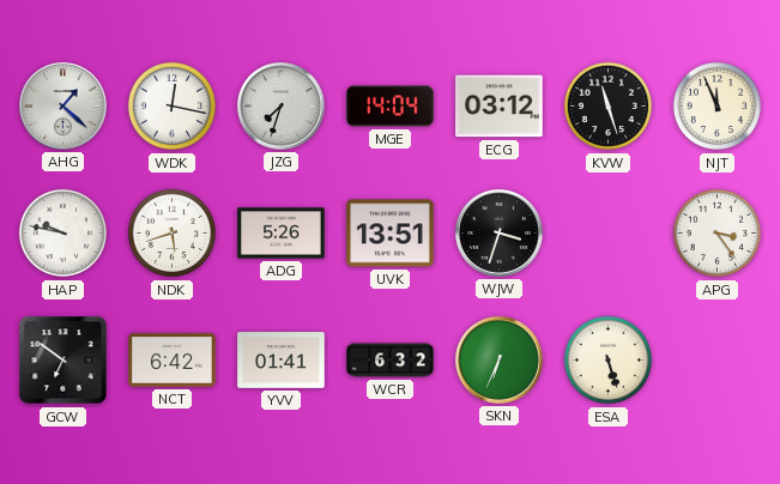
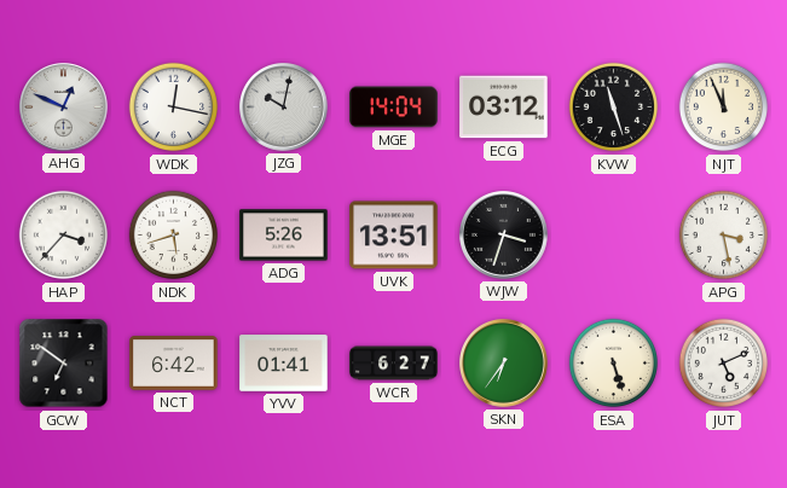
AHG: 1:22 -> 12:49
JZG: 7:33 -> 10:02
HAP: 9:47 -> 3:37
APG: 3:24 -> 3:28
WCR: 6:32 -> 6:27
SKN: 6:34 -> 6:36
JUT: none -> 5:11
